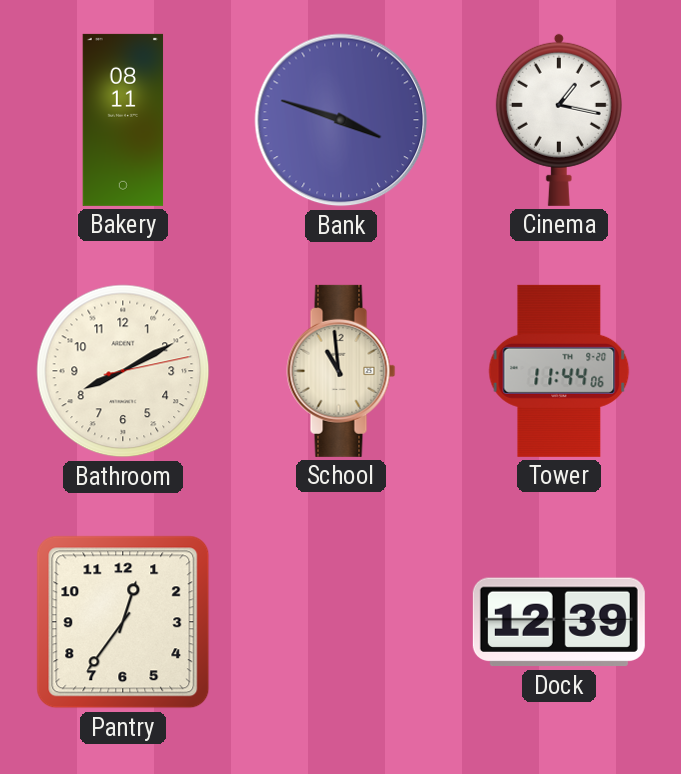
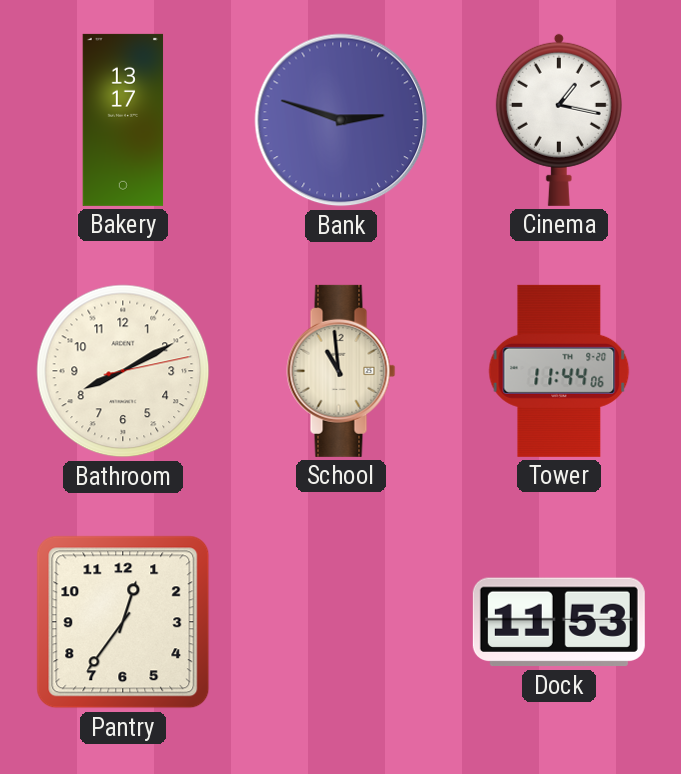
Bakery: 08:11 -> 13:17
Bank: 3:48 -> 2:48
Dock: 12:39 -> 11:53
